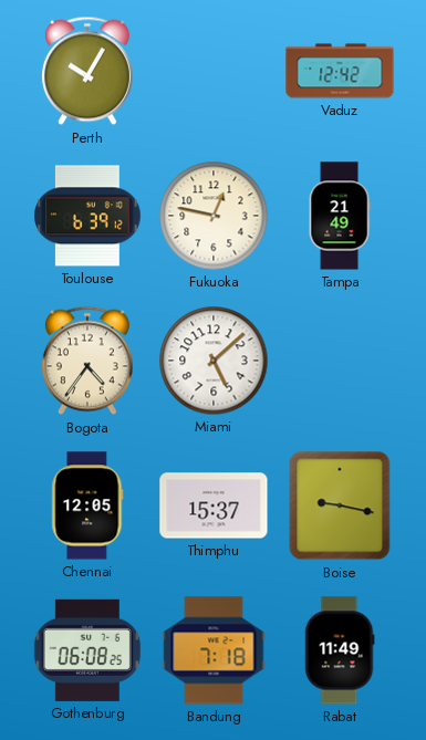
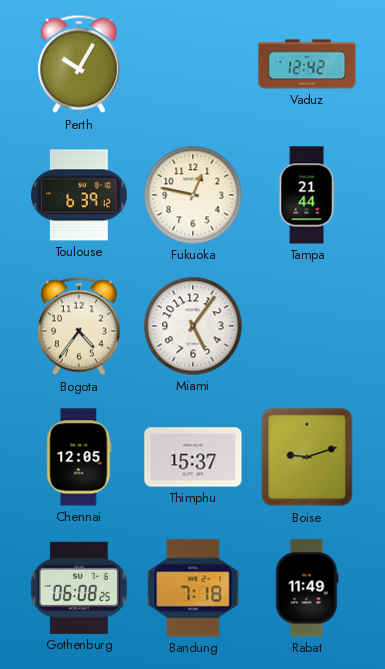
Tampa: 21:49 -> 21:44
Miami: 5:08 -> 5:06
Boise: 9:17 -> 9:12
